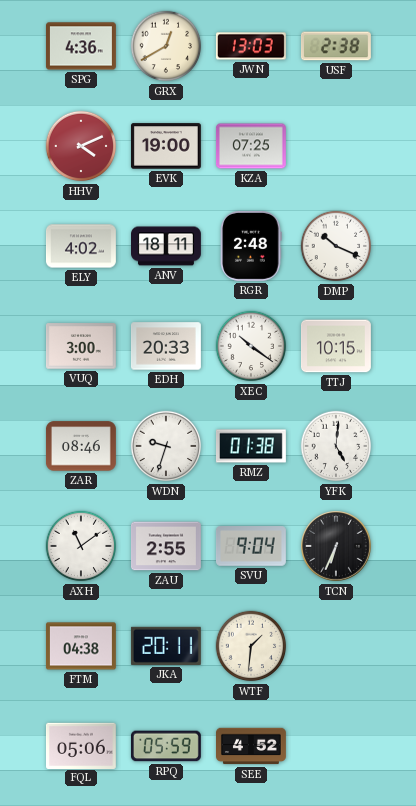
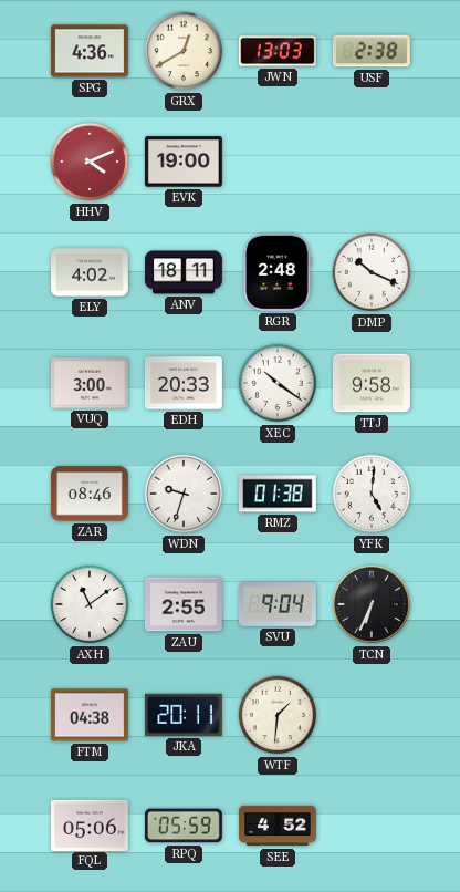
KZA: 07:25 -> none
TTJ: 10:15 -> 9:58
